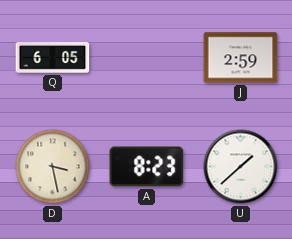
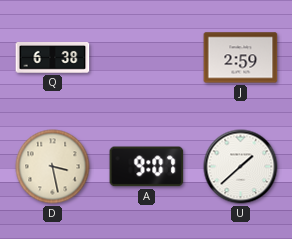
Q: 6:05 -> 6:38
A: 8:23 -> 9:07
